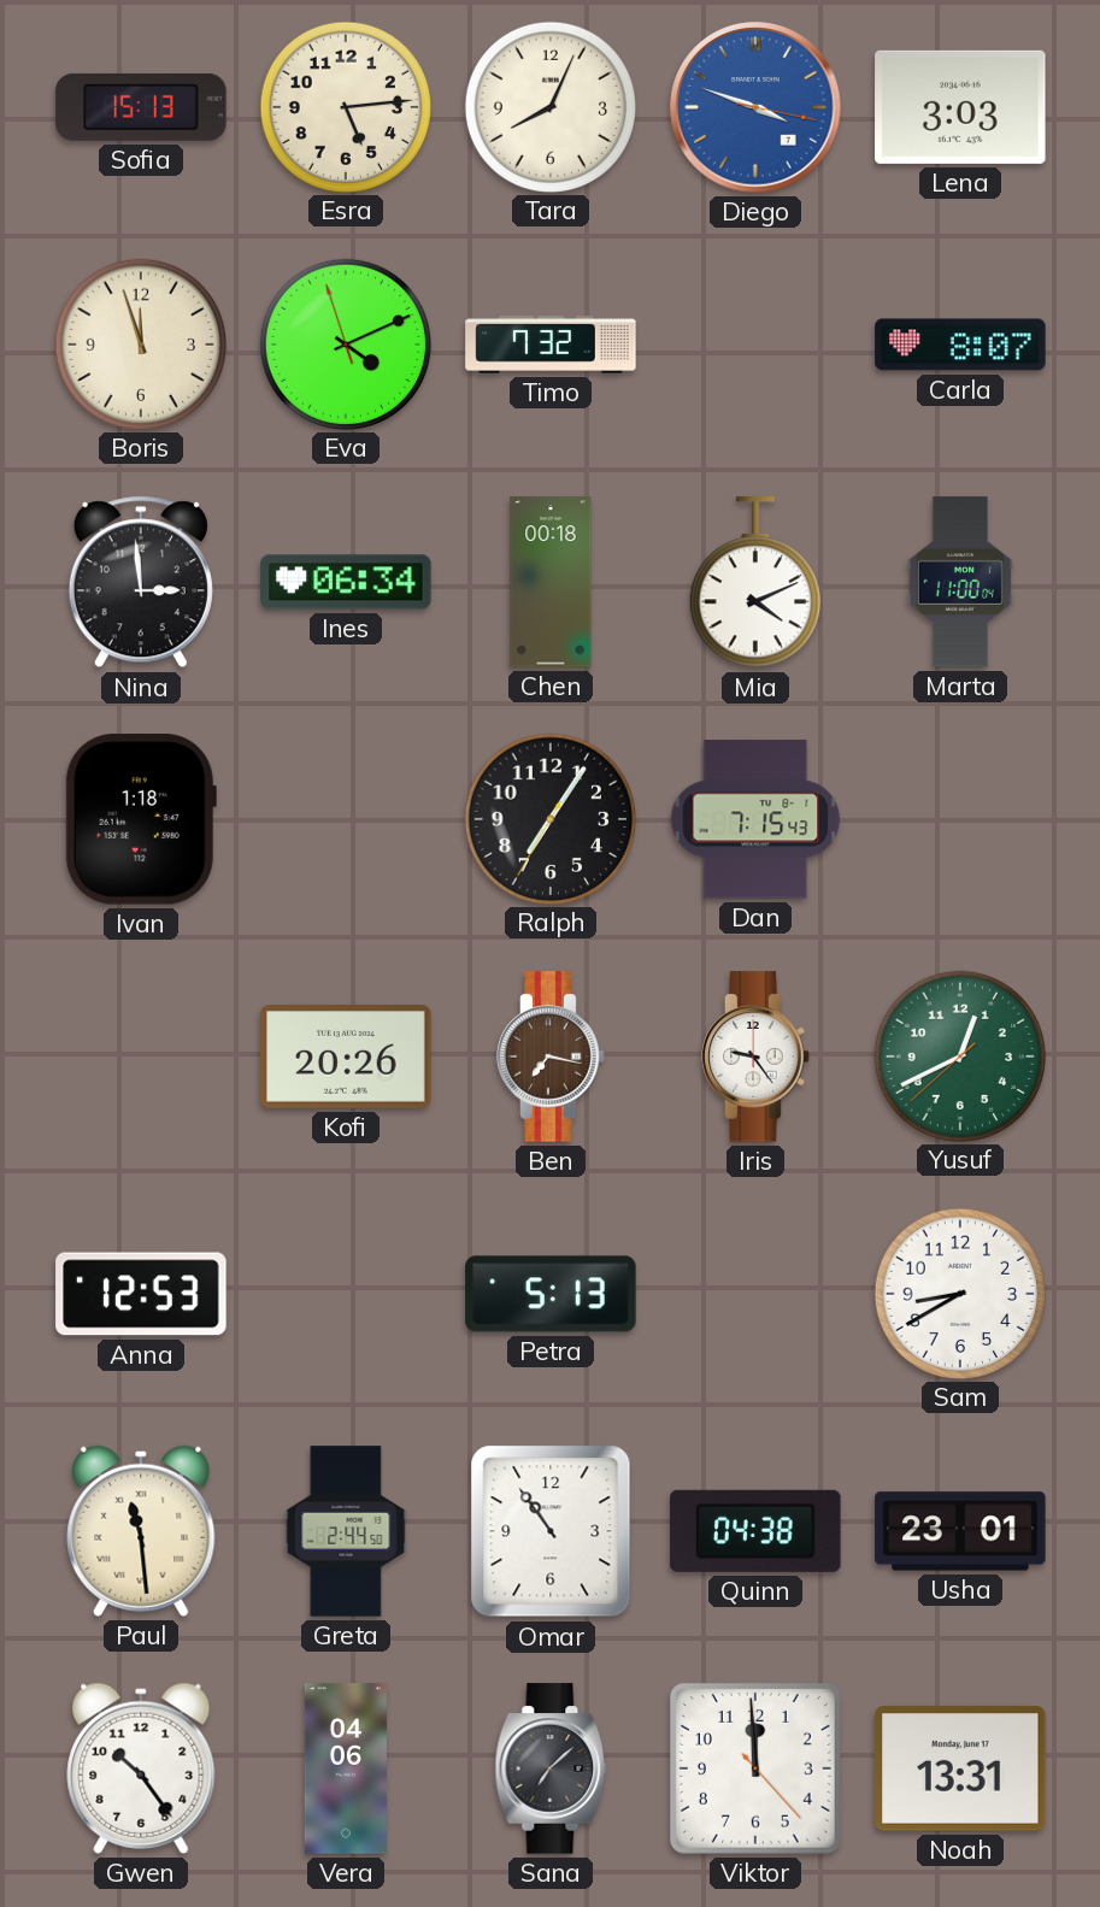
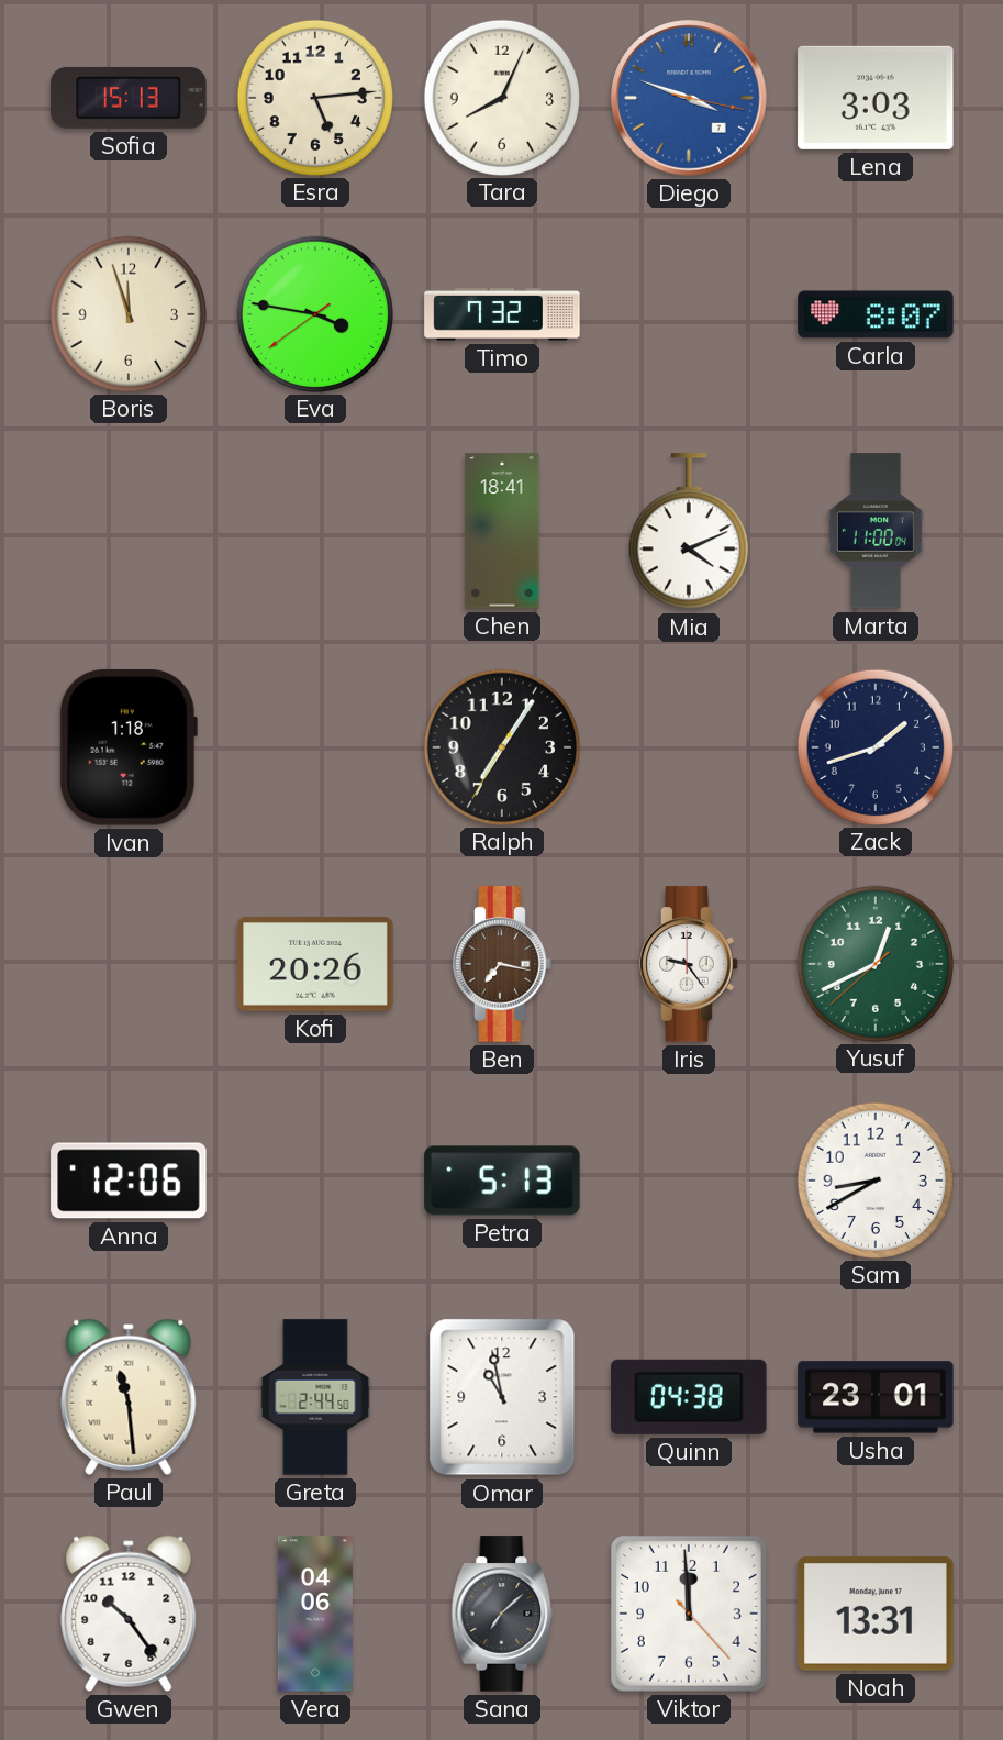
Eva: 4:10 -> 3:46
Nina: 2:59 -> none
Ines: 06:34 -> none
Chen: 00:18 -> 18:41
Dan: 7:15 -> none
Zack: none -> 1:42
Anna: 12:53 -> 12:06
Omar: 10:54 -> 10:58
